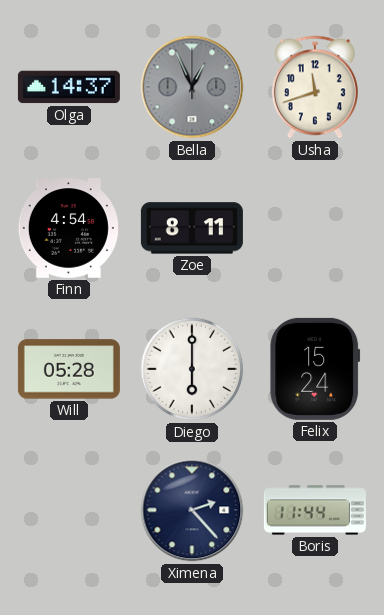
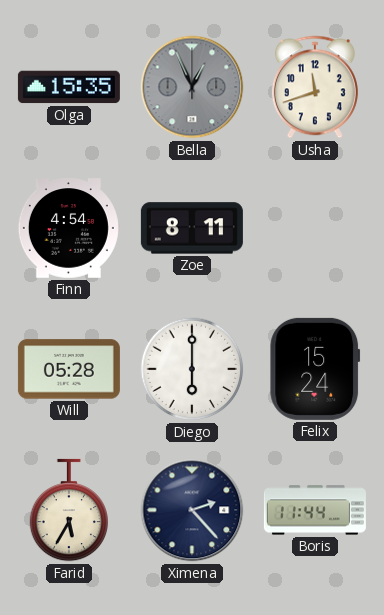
Olga: 14:37 -> 15:35
Farid: none -> 5:35
